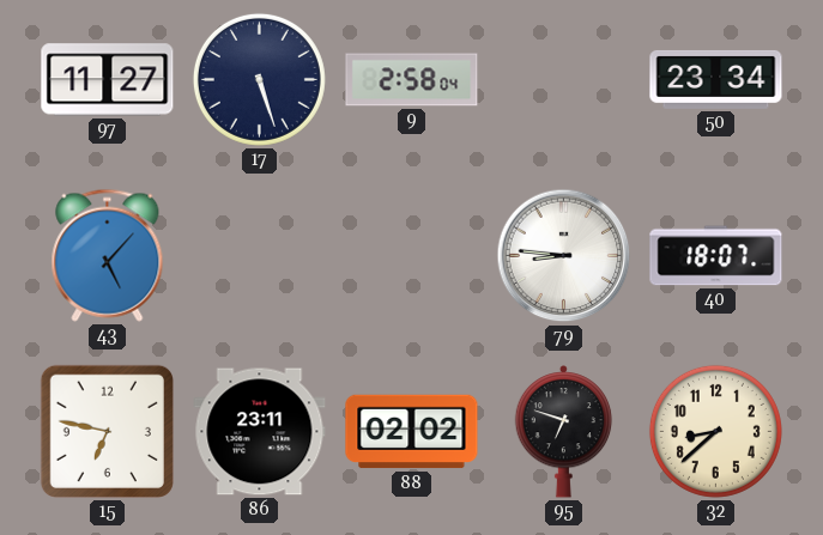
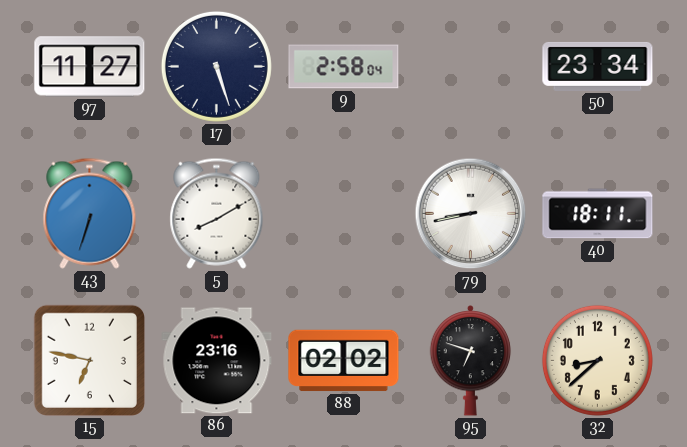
43: 5:07 -> 6:33
5: none -> 8:10
79: 8:46 -> 8:43
40: 18:07 -> 18:11
86: 23:11 -> 23:16
